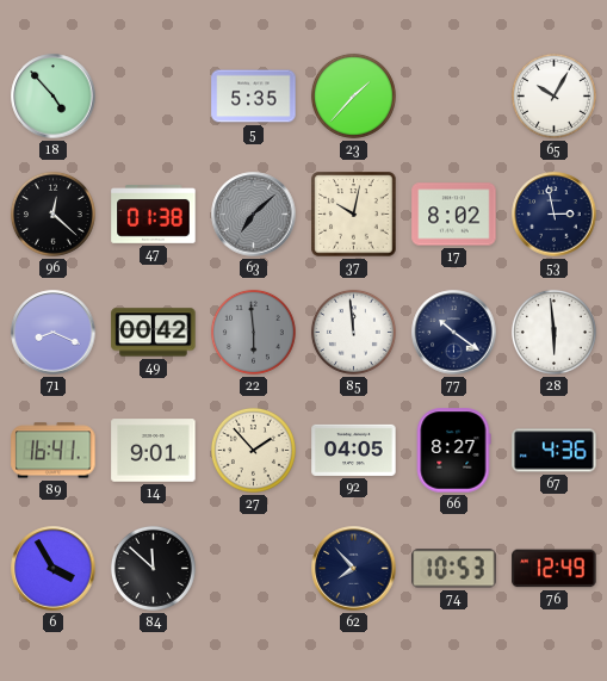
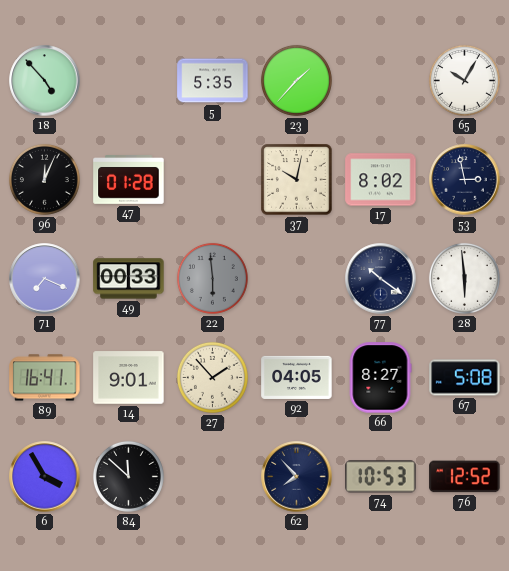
96: 12:22 -> 12:04
47: 01:38 -> 01:28
63: 7:08 -> none
71: 8:19 -> 7:19
49: 00:42 -> 00:33
85: 11:59 -> none
67: 4:36 -> 5:08
76: 12:49 -> 12:52
